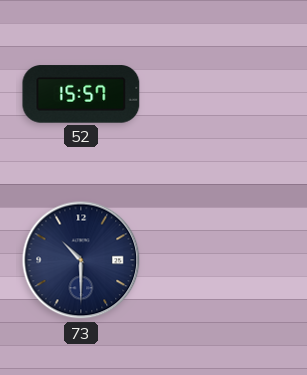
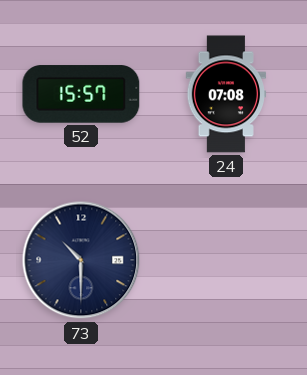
24: none -> 07:08
